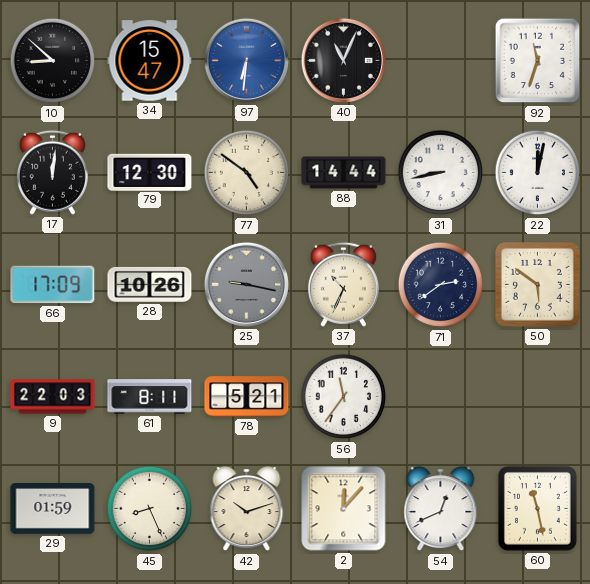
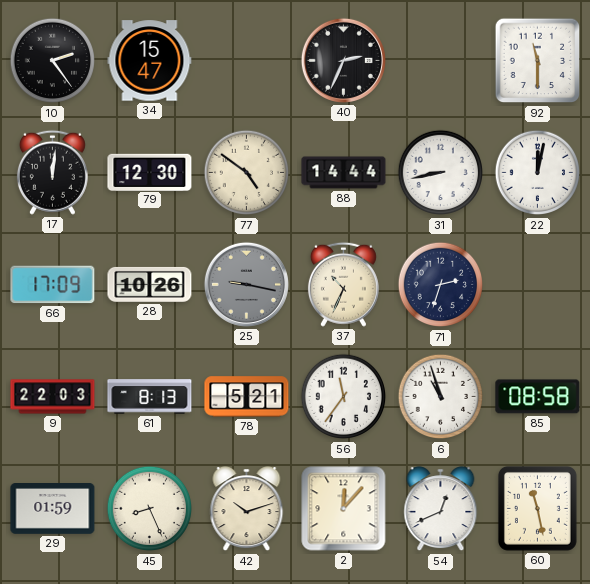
10: 8:52 -> 2:24
97: 6:31 -> none
40: 11:04 -> 2:34
92: 11:33 -> 11:30
71: 2:39 -> 2:33
50: 5:51 -> none
61: 8:11 -> 8:13
6: none -> 10:57
85: none -> 08:58
